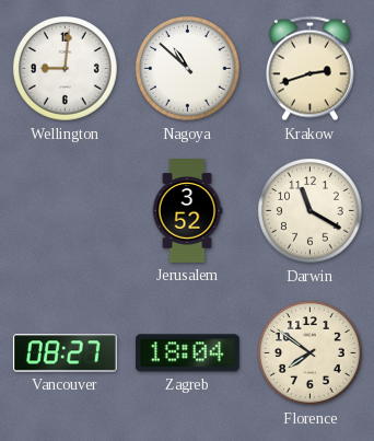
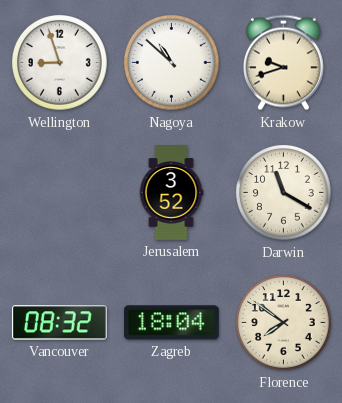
Wellington: 9:01 -> 8:57
Krakow: 2:42 -> 9:42
Vancouver: 08:27 -> 08:32
